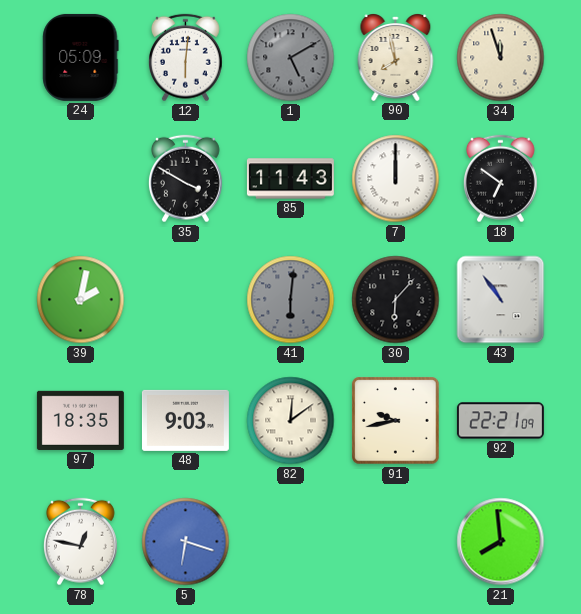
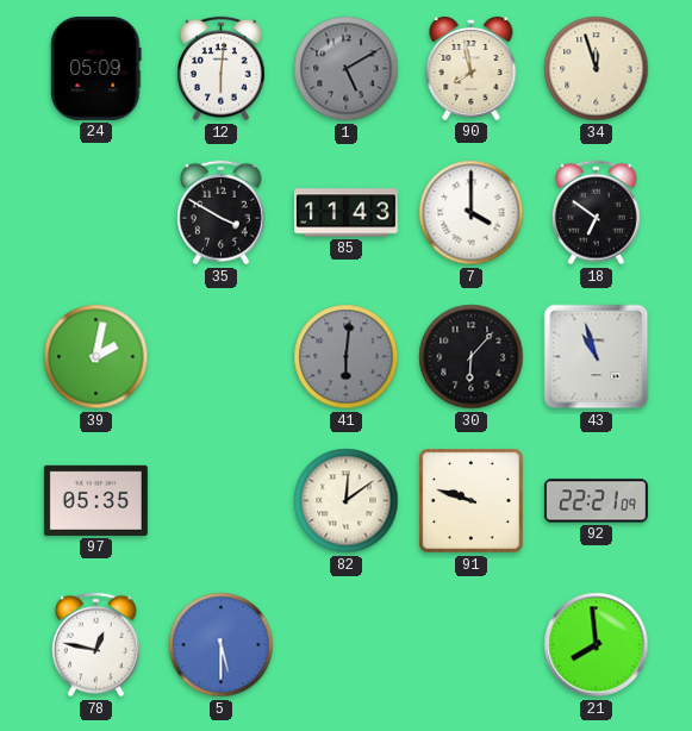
7: 12:00 -> 4:00
43: 10:54 -> 10:57
97: 18:35 -> 05:35
48: 9:03 -> none
91: 9:43 -> 9:48
5: 6:18 -> 5:30
